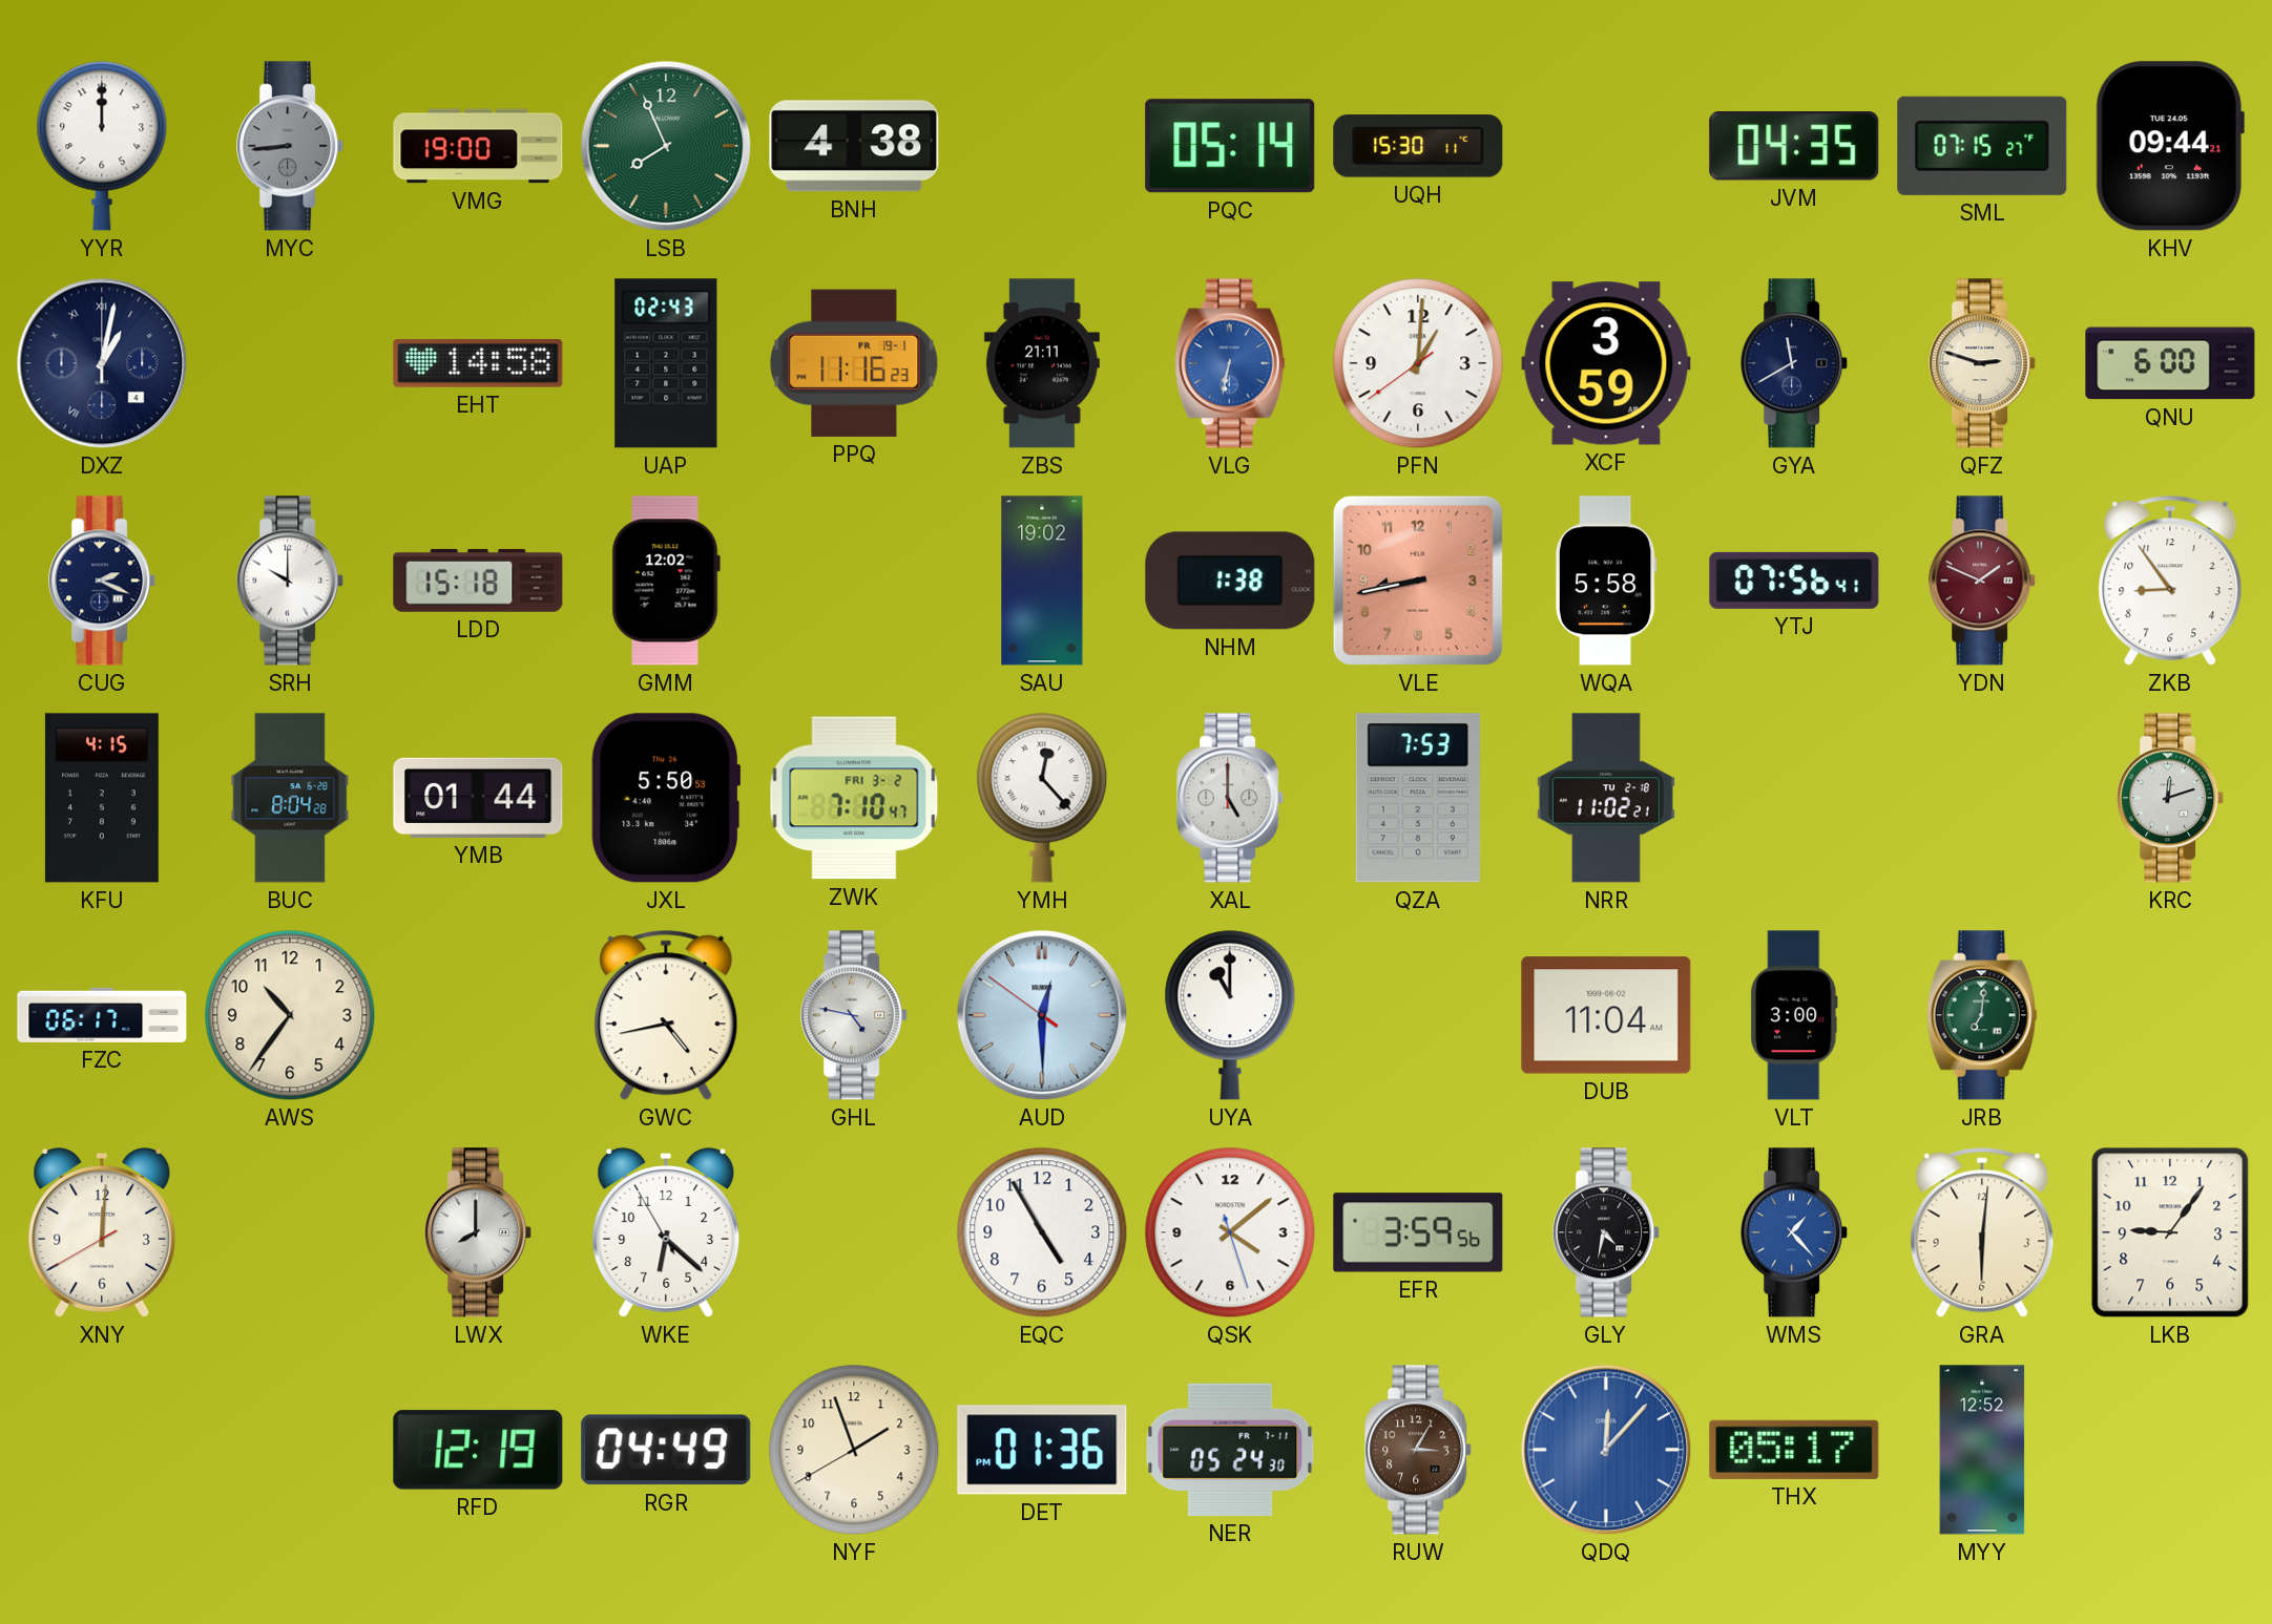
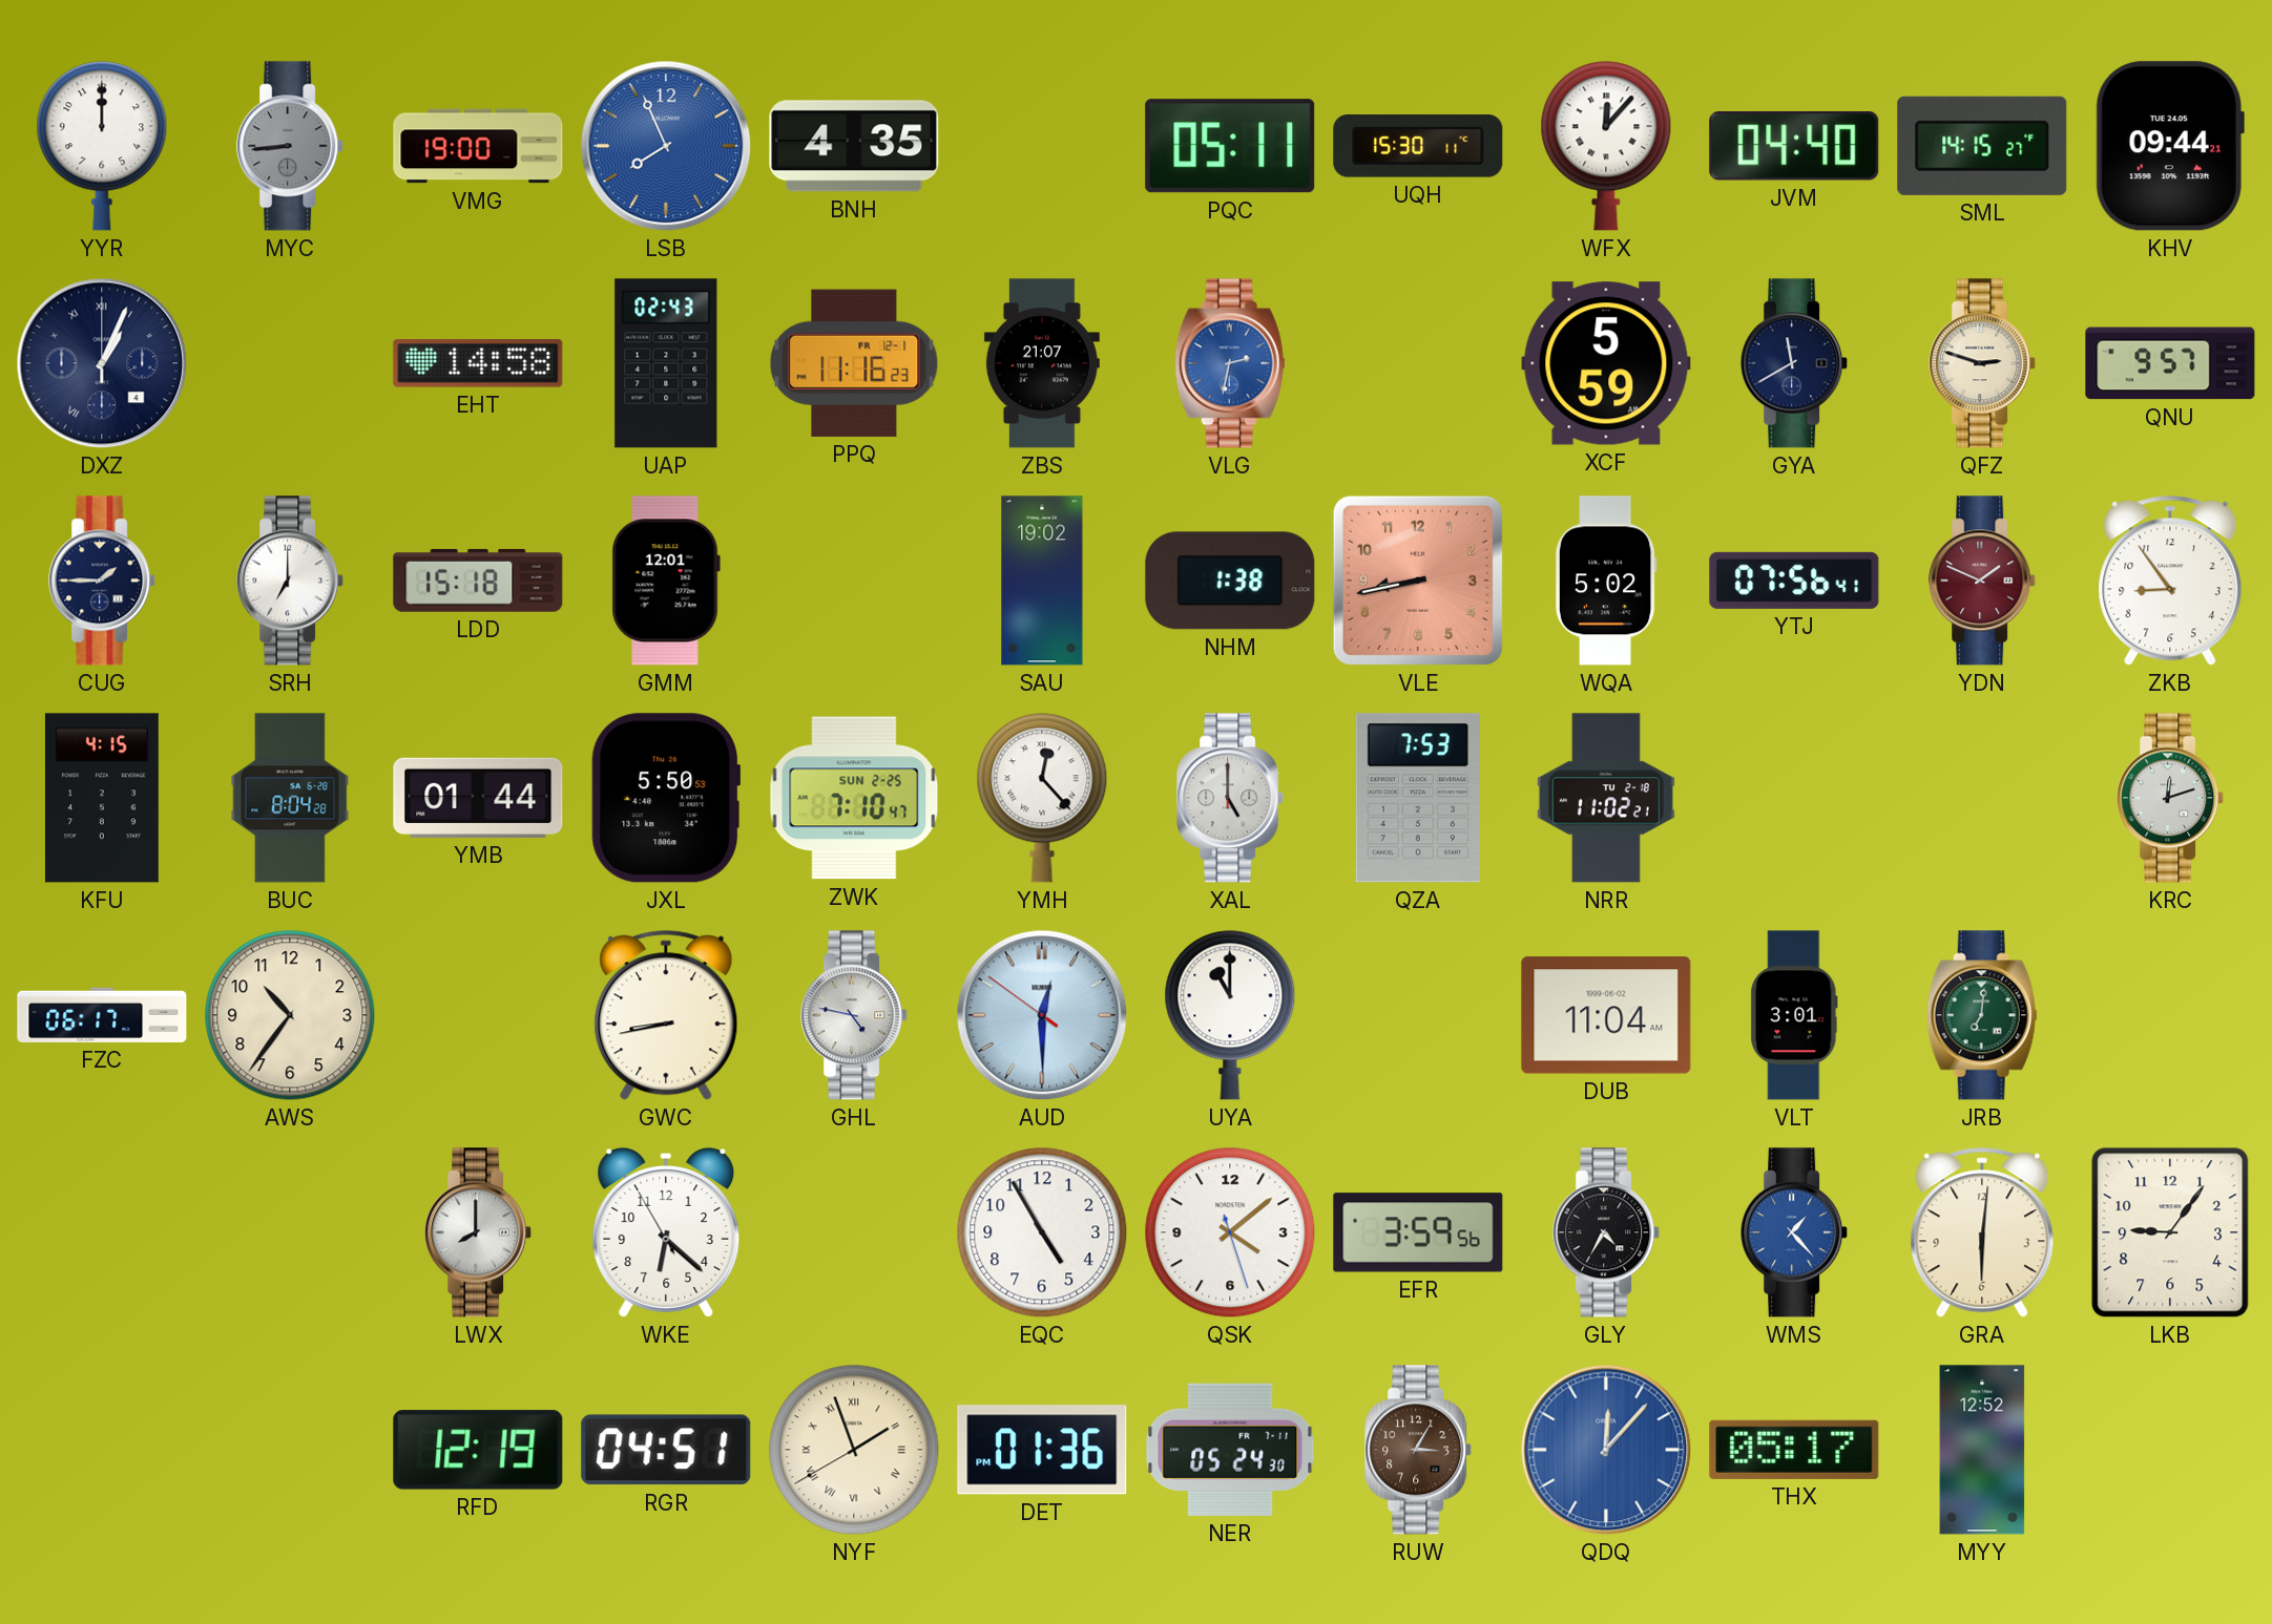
LSB dial: green -> blue
BNH: 4:38 -> 4:35
PQC: 05:14 -> 05:11
WFX: none -> 12:07
JVM: 04:35 -> 04:40
SML: 07:15 -> 14:15
DXZ: 1:02 -> 1:04
PPQ date: FR 19-1 -> FR 12-1
ZBS: 21:11 -> 21:07
VLG: 6:32 -> 2:32
PFN: 1:00 -> none
XCF: 3:59 -> 5:59
QNU: 6:00 -> 9:57
CUG: 2:19 -> 1:45
SRH: 10:00 -> 7:00
GMM: 12:02 -> 12:01
WQA: 5:58 -> 5:02
ZWK date: FRI 3-2 -> SUN 2-25
GWC: 4:43 -> 8:43
VLT: 3:00 -> 3:01
XNY: 12:00 -> none
GLY: 4:32 -> 4:35
RGR: 04:49 -> 04:51
NYF numerals: Arabic -> Roman
